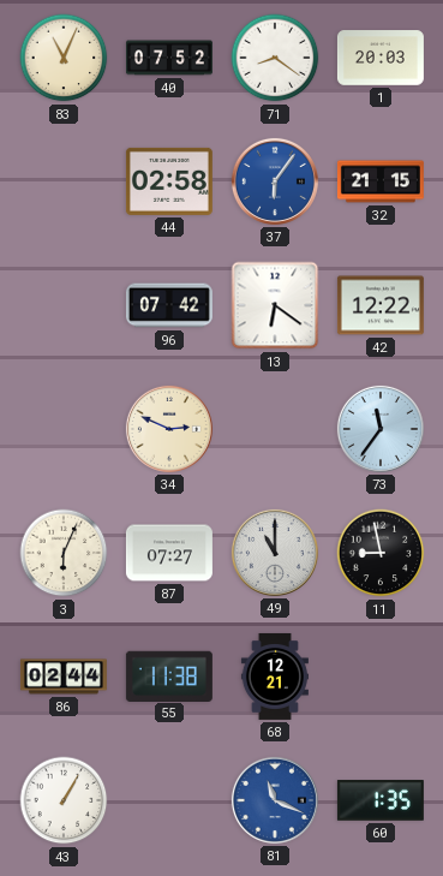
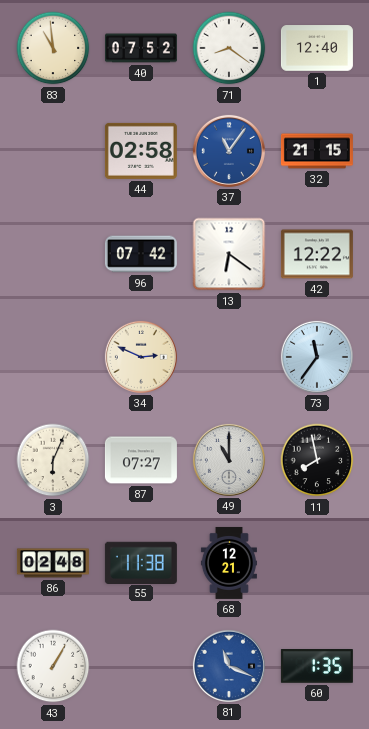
83: 11:04 -> 10:59
1: 20:03 -> 12:40
37: 6:06 -> 11:06
11: 8:58 -> 7:58
86: 02:44 -> 02:48
